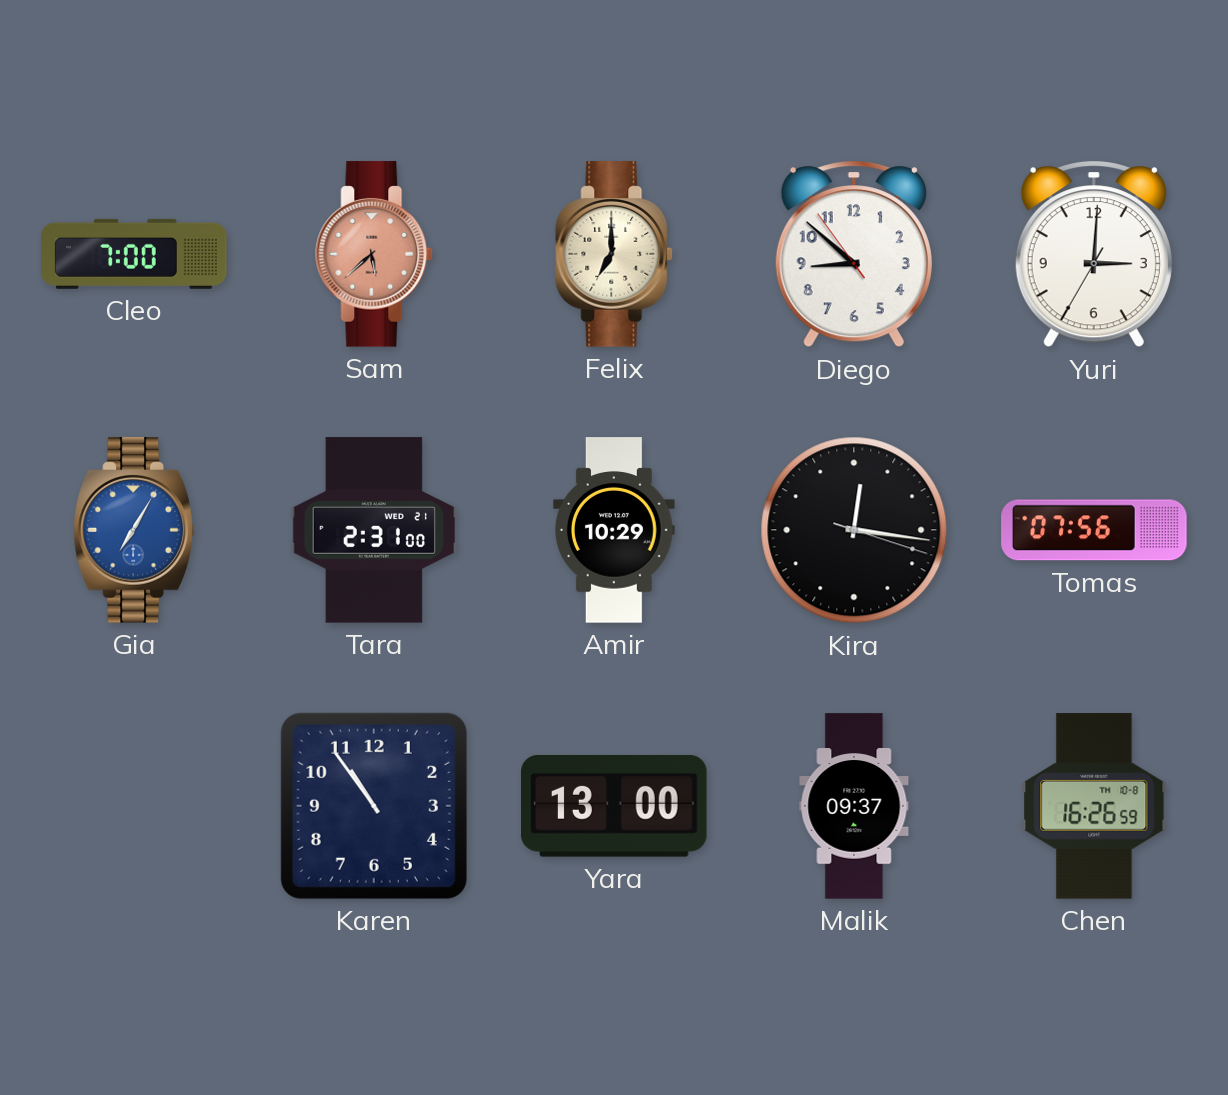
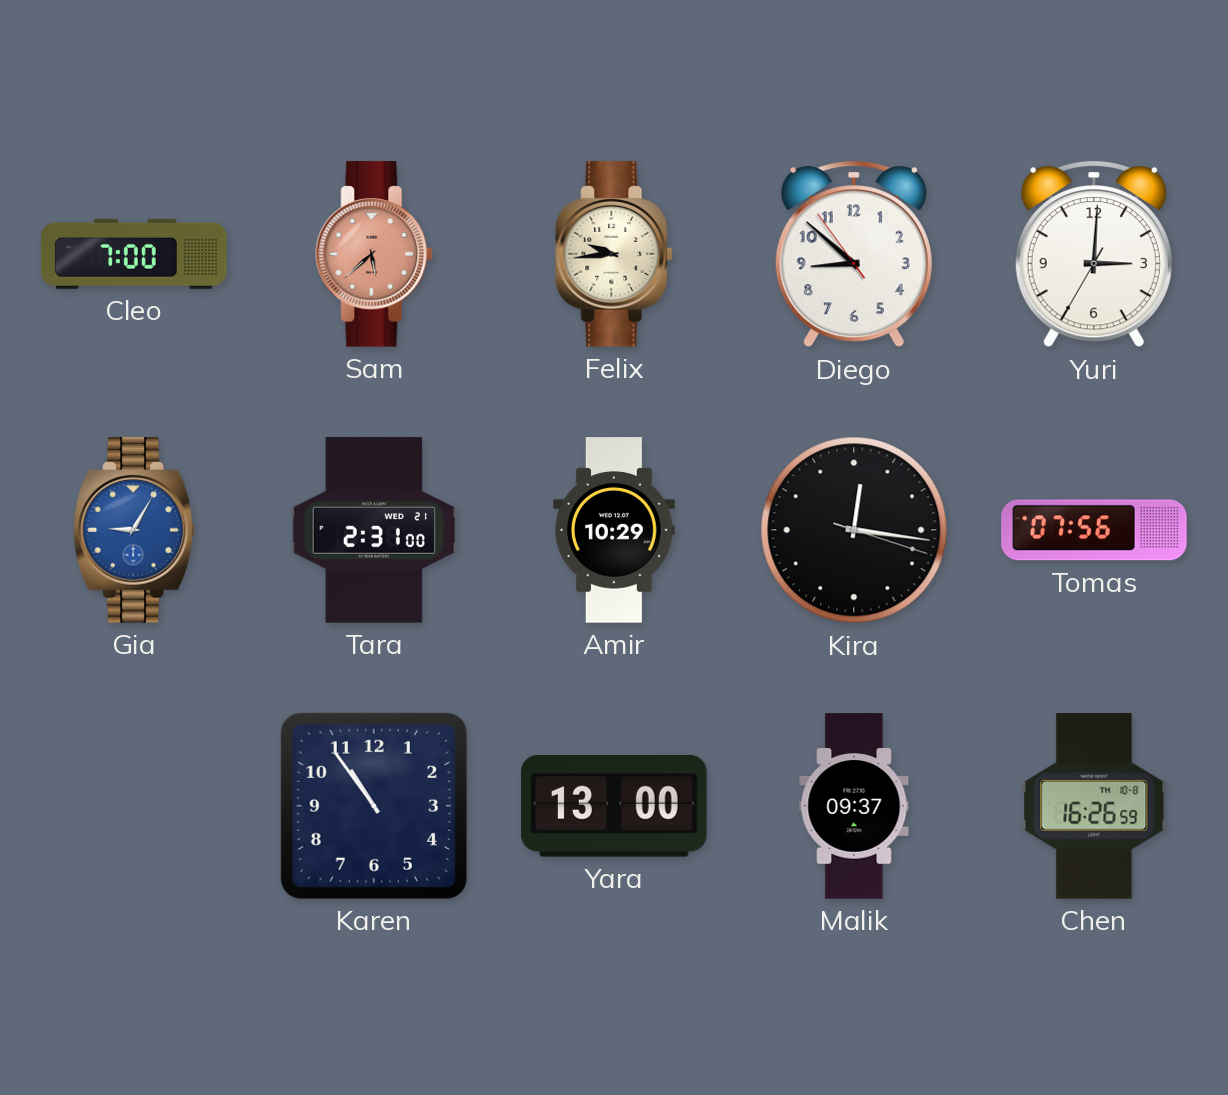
Felix: 7:00 -> 9:44
Gia: 7:05 -> 9:05
